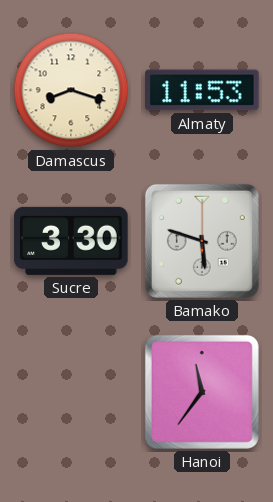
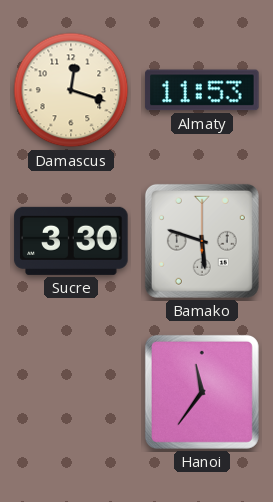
Damascus: 8:18 -> 12:18
